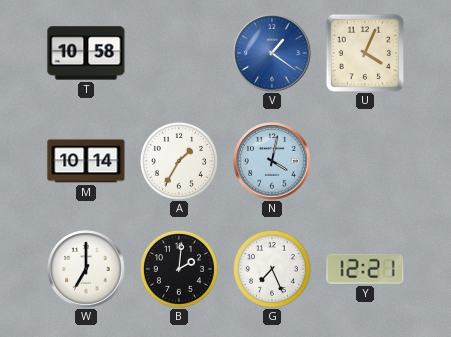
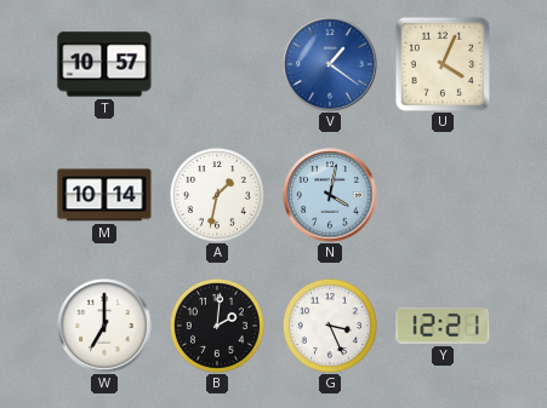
T: 10:58 -> 10:57
A: 1:35 -> 1:32
G: 7:26 -> 3:26
